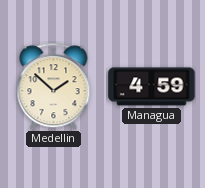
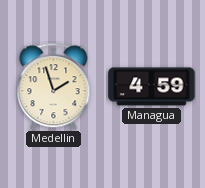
Medellin: 1:52 -> 1:57
